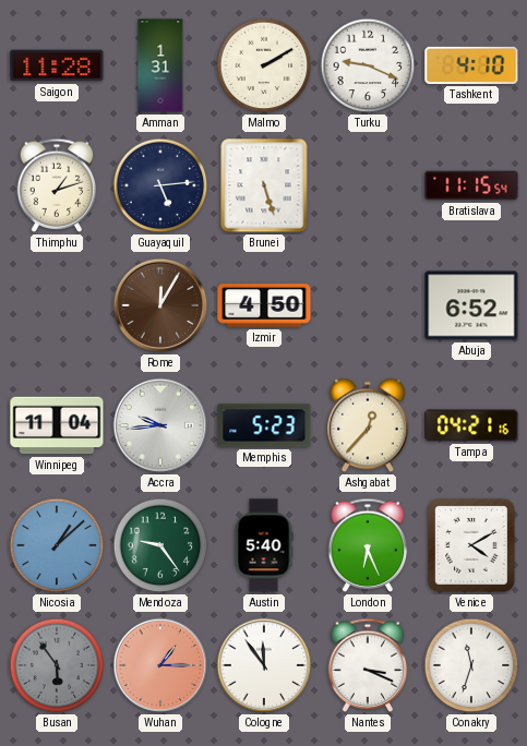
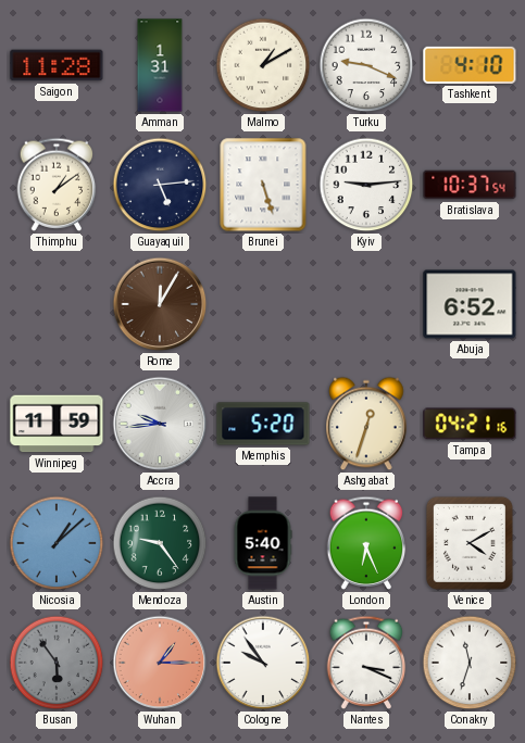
Malmo: 2:10 -> 1:10
Thimphu: 1:12 -> 1:09
Kyiv: none -> 9:14
Bratislava: 11:15 -> 10:37
Izmir: 4:50 -> none
Winnipeg: 11:04 -> 11:59
Memphis: 5:23 -> 5:20
Ashgabat: 12:37 -> 12:33
Cologne: 11:54 -> 9:54
